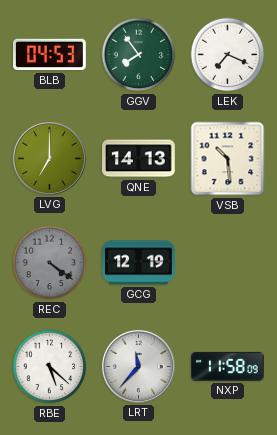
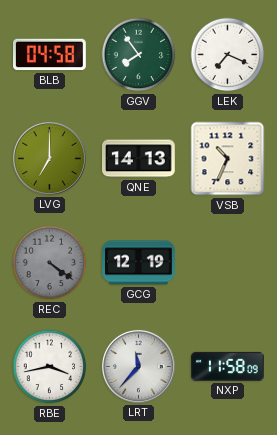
BLB: 04:53 -> 04:58
VSB: 10:29 -> 10:34
RBE: 5:22 -> 3:43
